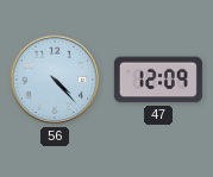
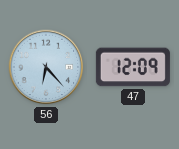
56: 4:23 -> 6:23
